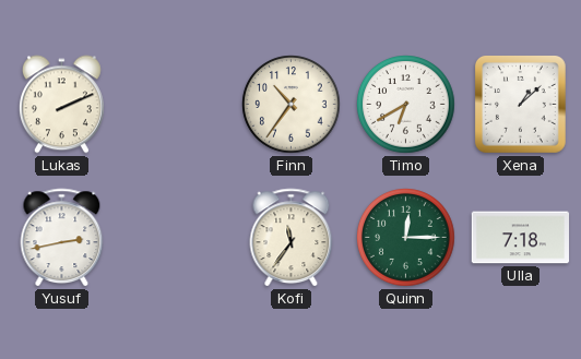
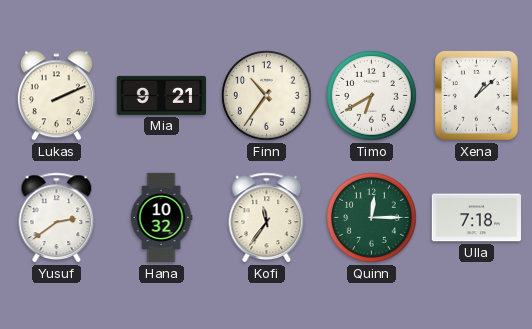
Mia: none -> 9:21
Yusuf: 2:43 -> 2:39
Hana: none -> 10:32
